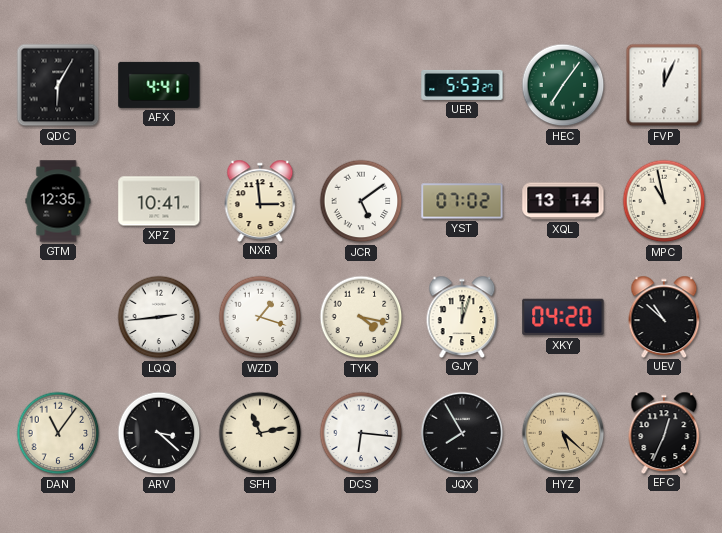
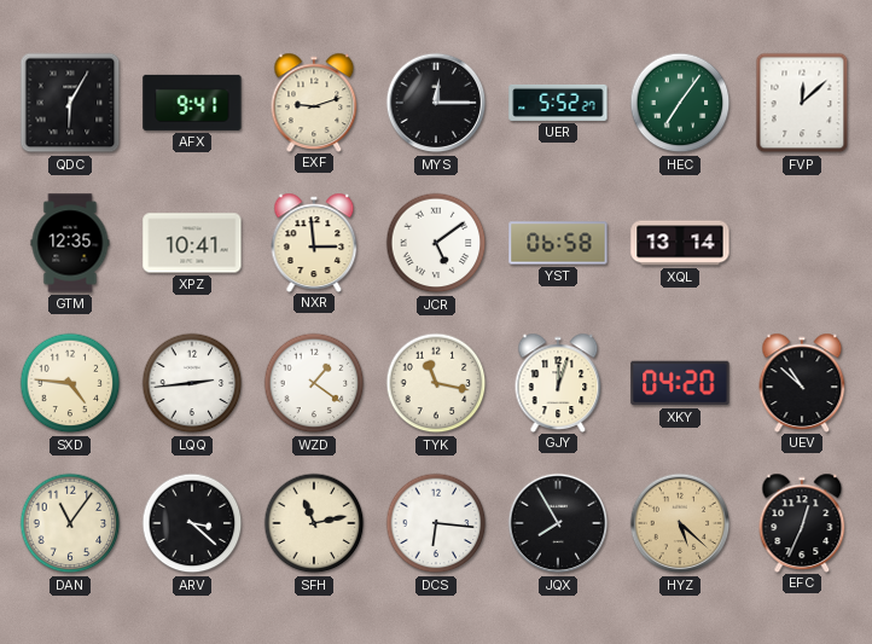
AFX: 4:41 -> 9:41
EXF: none -> 9:12
MYS: none -> 12:15
UER: 5:53 -> 5:52
FVP: 12:04 -> 12:08
YST: 07:02 -> 06:58
MPC: 10:58 -> none
SXD: none -> 4:46
WZD: 1:18 -> 1:21
TYK: 4:17 -> 11:17
